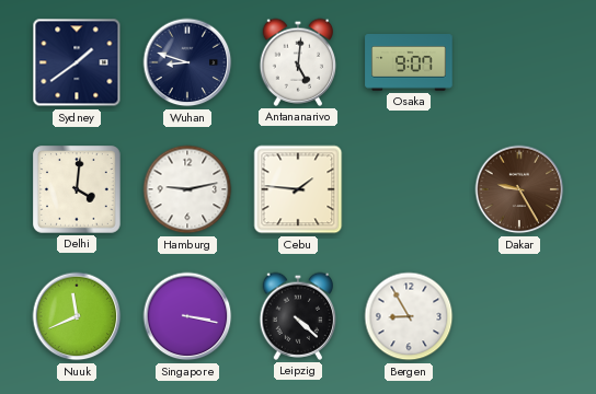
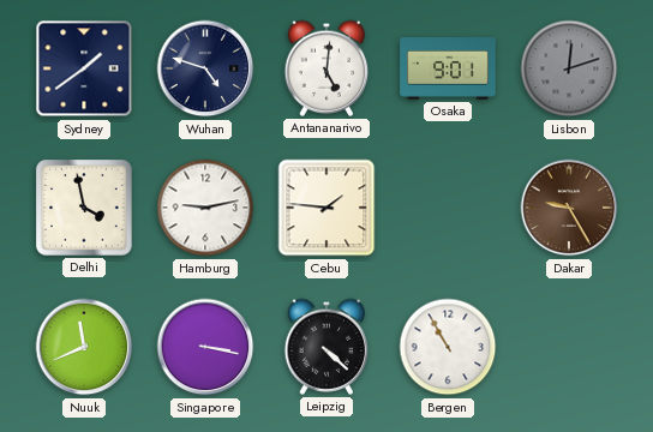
Wuhan: 8:48 -> 4:48
Osaka: 9:07 -> 9:01
Lisbon: none -> 12:12
Delhi: 4:01 -> 3:58
Bergen: 8:55 -> 10:55
